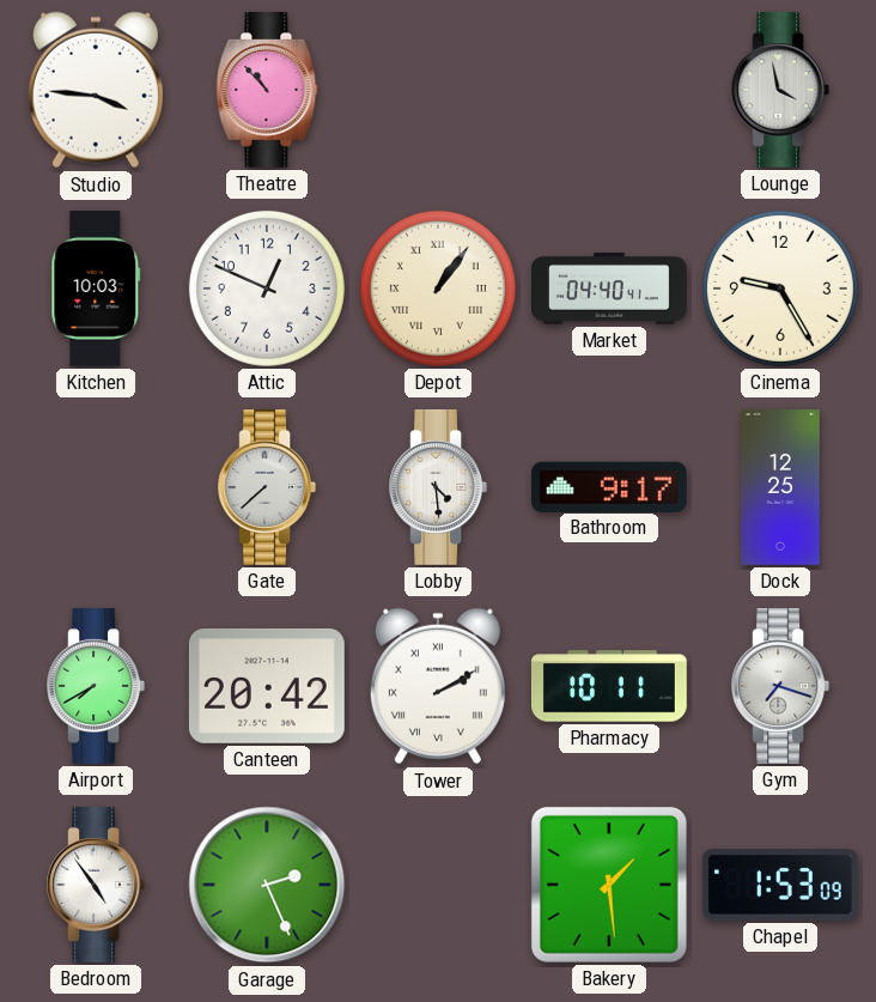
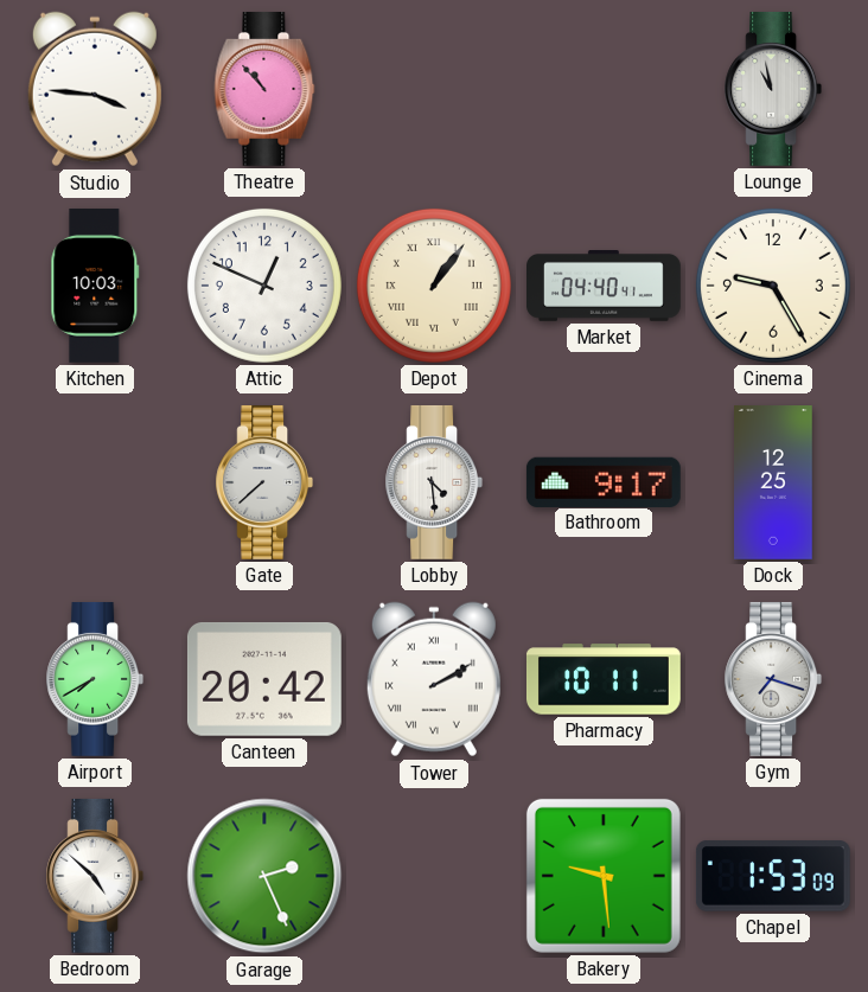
Lounge: 3:58 -> 10:58
Bedroom: 4:54 -> 4:52
Bakery: 1:29 -> 9:29
